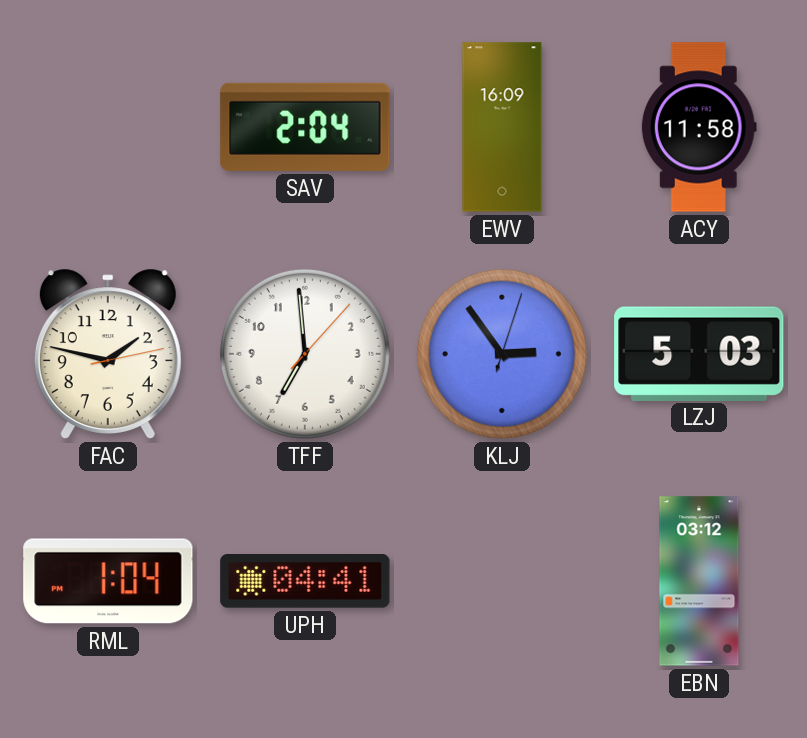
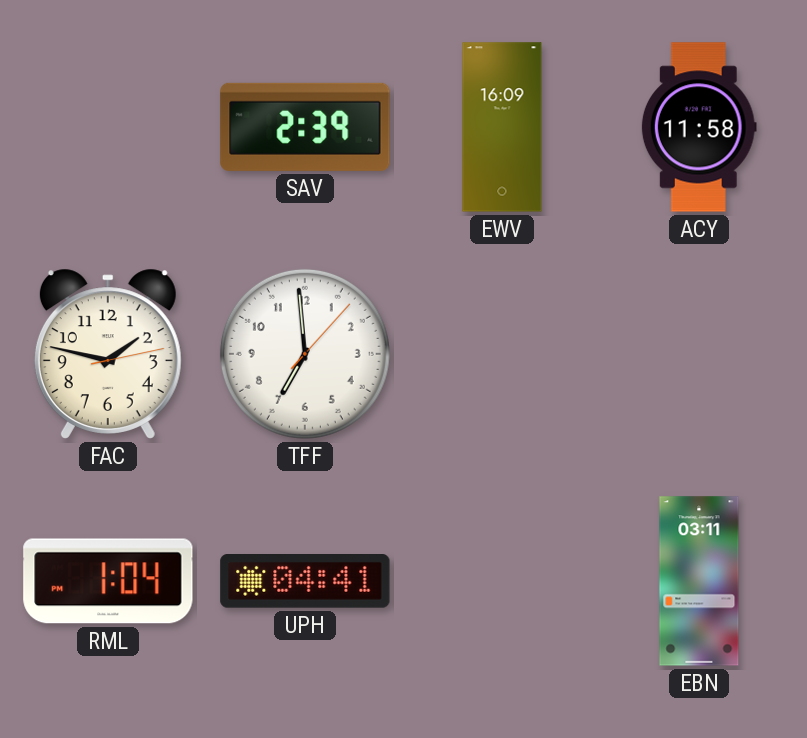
SAV: 2:04 -> 2:39
KLJ: 2:54 -> none
LZJ: 5:03 -> none
EBN: 03:12 -> 03:11
